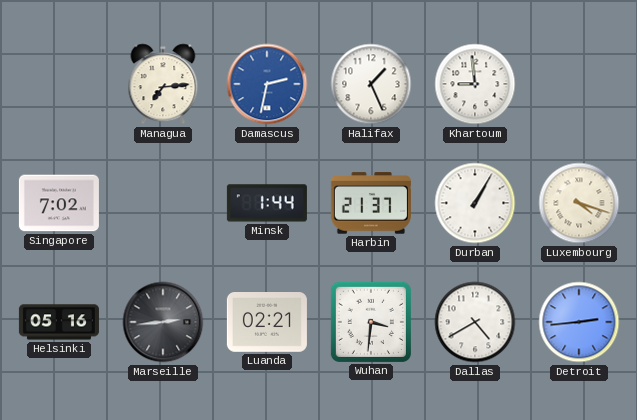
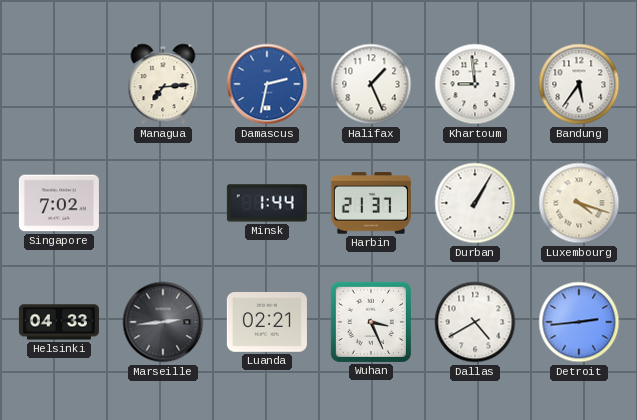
Bandung: none -> 5:36
Helsinki: 05:16 -> 04:33
Wuhan: 3:31 -> 3:26
